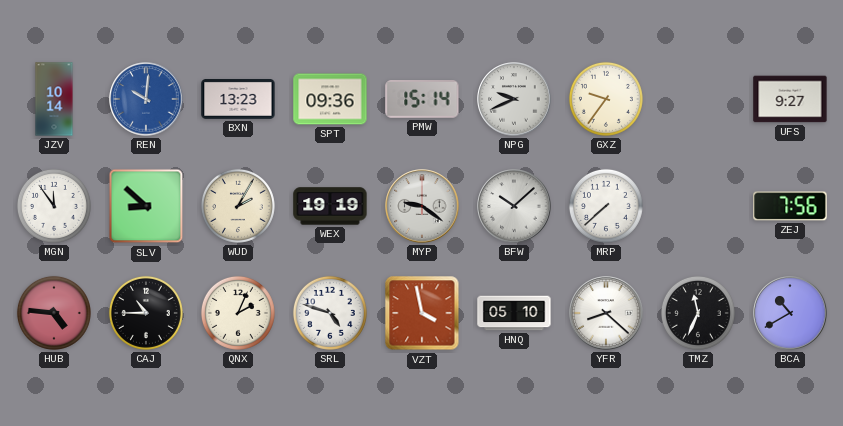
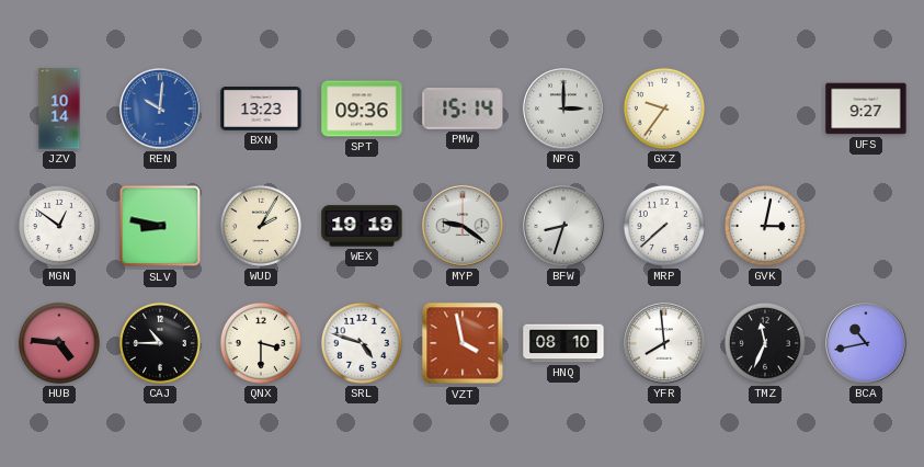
NPG: 9:41 -> 3:00
MGN: 11:54 -> 12:51
SLV: 8:52 -> 8:47
BFW: 10:08 -> 8:33
GVK: none -> 3:02
ZEJ: 7:56 -> none
QNX: 2:04 -> 3:30
HNQ: 05:10 -> 08:10
YFR: 8:22 -> 7:59
BCA: 10:40 -> 10:43
